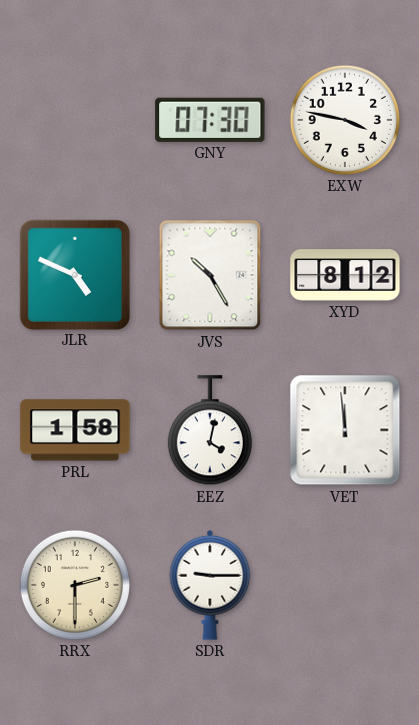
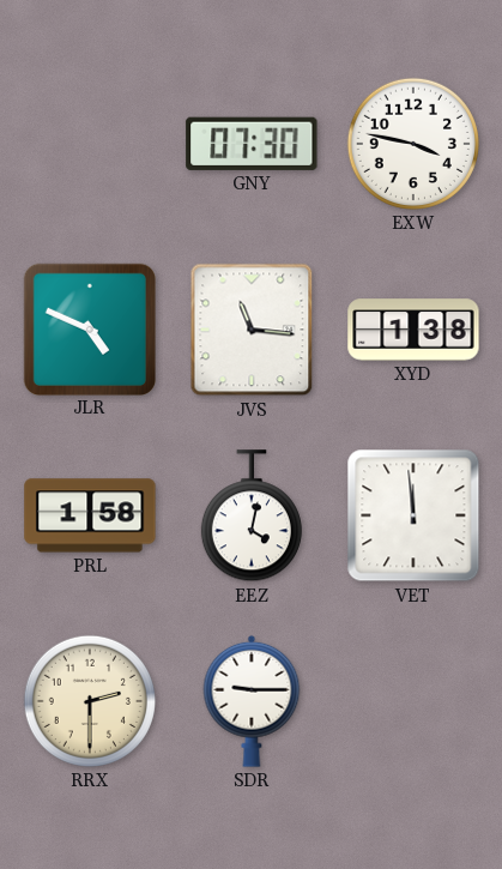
JVS: 10:25 -> 11:16
XYD: 8:12 -> 1:38
